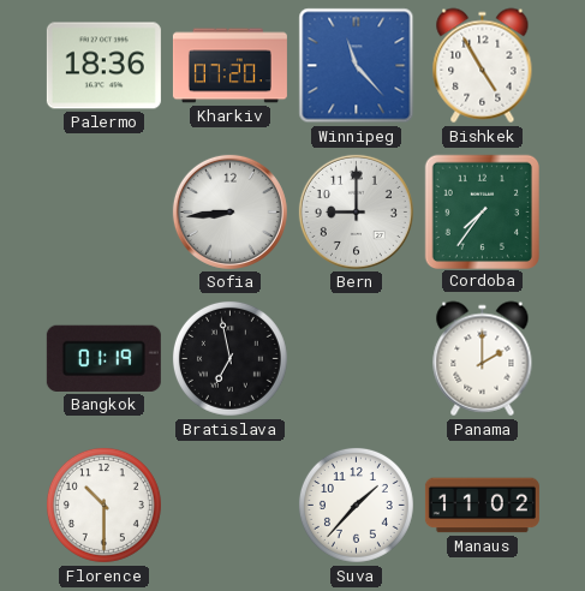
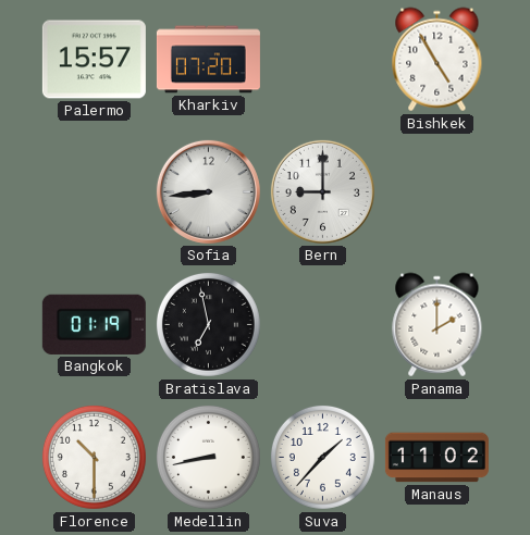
Palermo: 18:36 -> 15:57
Winnipeg: 11:23 -> none
Cordoba: 7:36 -> none
Medellin: none -> 8:43
